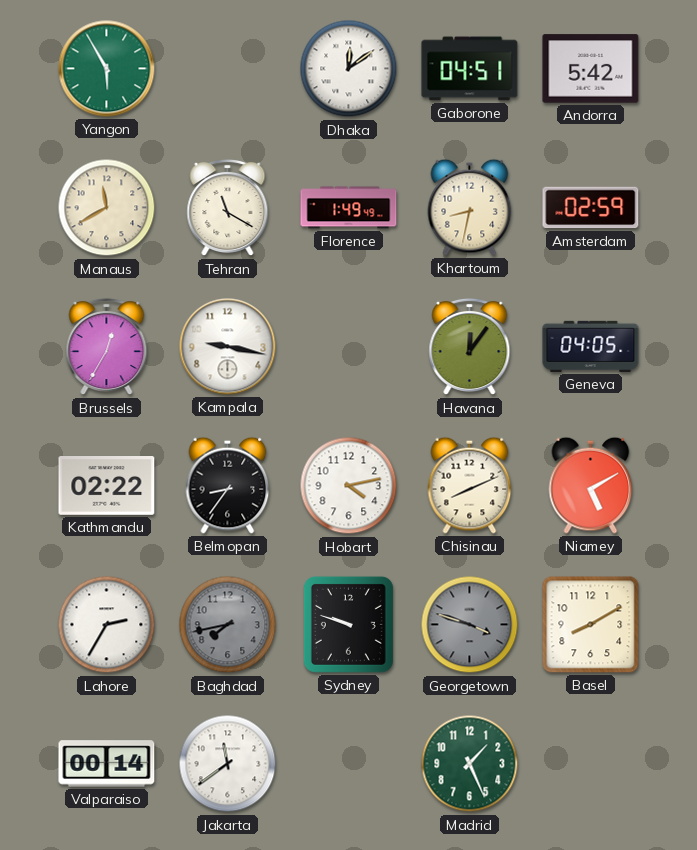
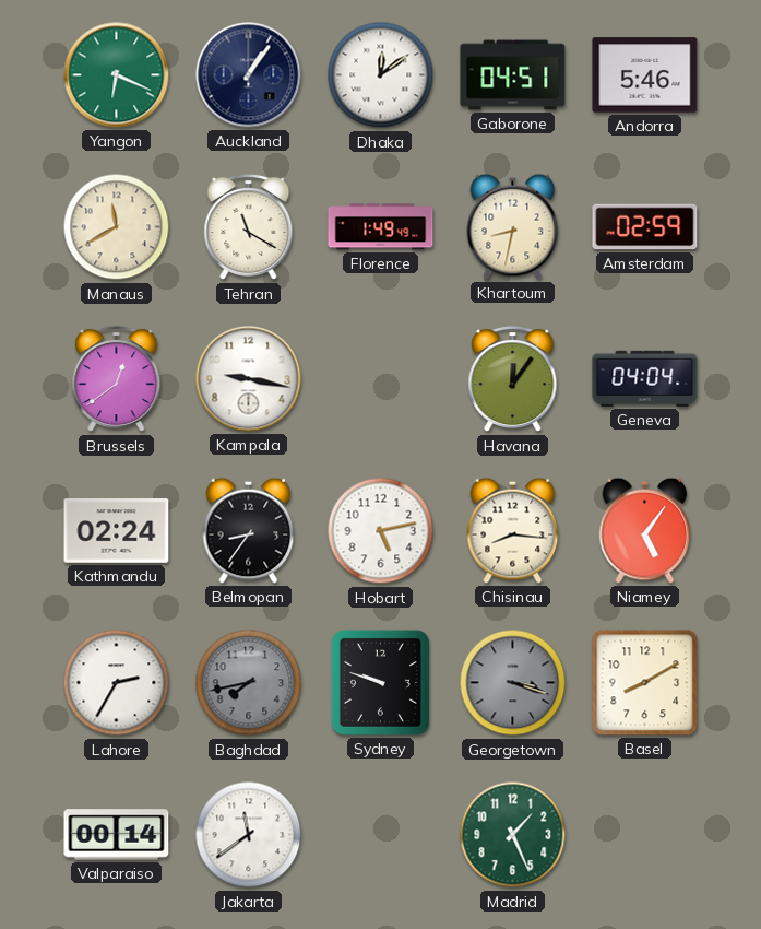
Yangon: 5:55 -> 6:19
Auckland: none -> 1:06
Andorra: 5:42 -> 5:46
Brussels: 12:35 -> 12:39
Geneva: 04:05 -> 04:04
Kathmandu: 02:22 -> 02:24
Hobart: 4:13 -> 5:13
Chisinau: 8:11 -> 8:16
Niamey: 5:10 -> 5:06
Georgetown: 3:48 -> 3:18
